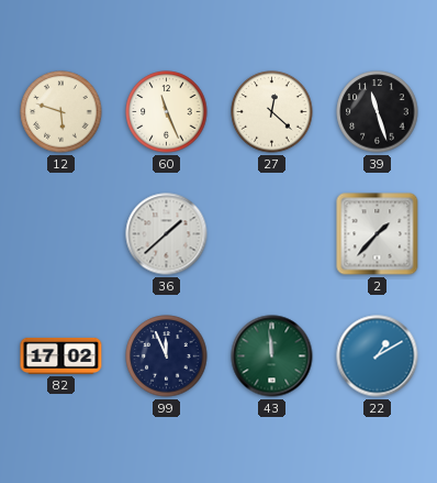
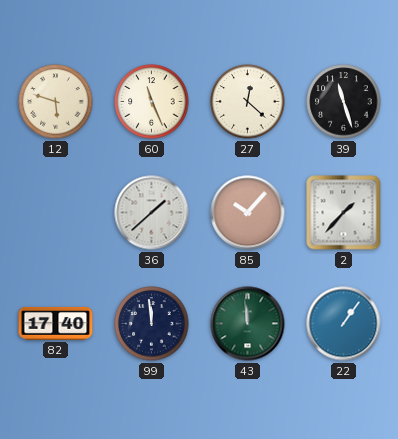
85: none -> 10:07
82: 17:02 -> 17:40
99: 11:56 -> 11:59
22: 1:10 -> 1:06
